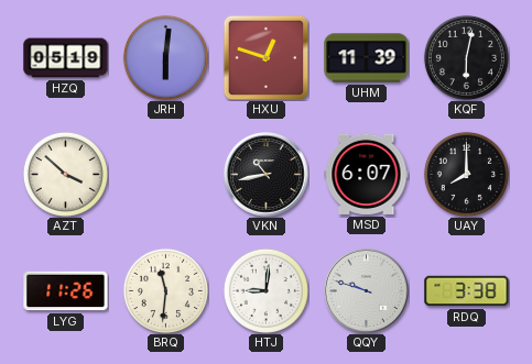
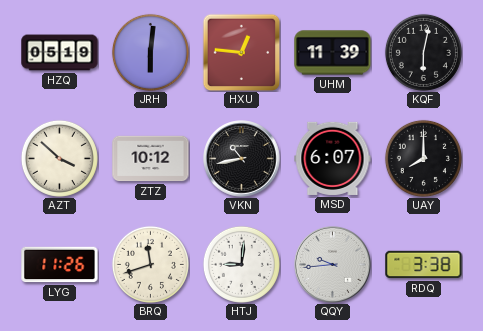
HXU: 12:48 -> 12:46
ZTZ: none -> 10:12
BRQ: 11:31 -> 11:42
QQY: 9:48 -> 9:44
